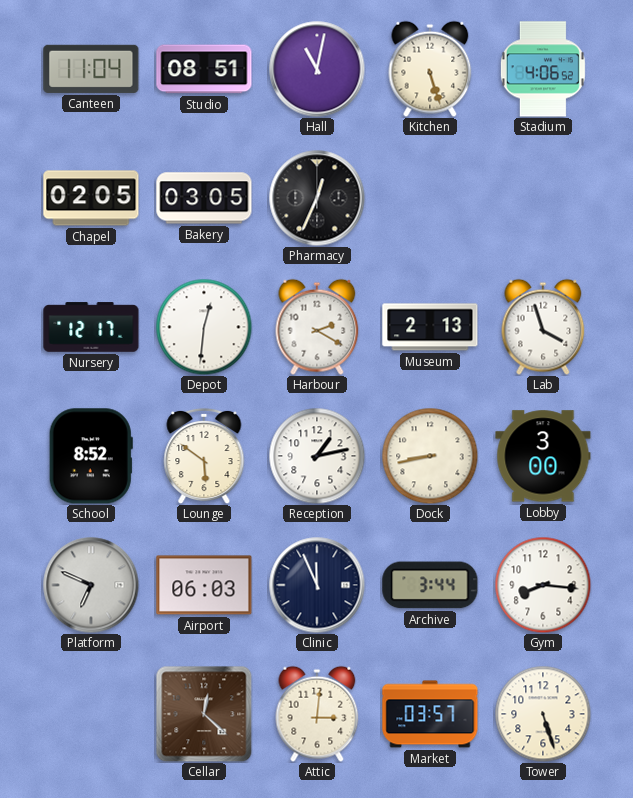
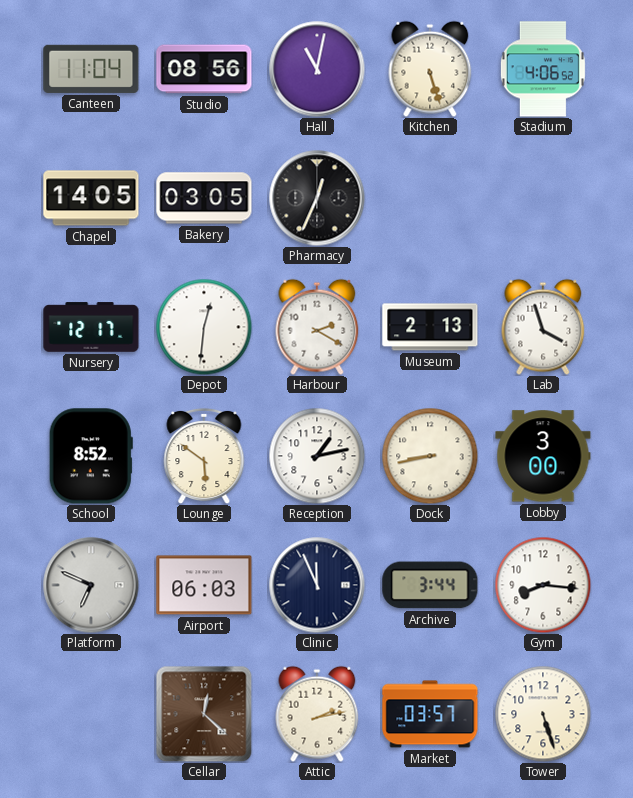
Studio: 08:51 -> 08:56
Chapel: 02:05 -> 14:05
Attic: 3:01 -> 2:13
